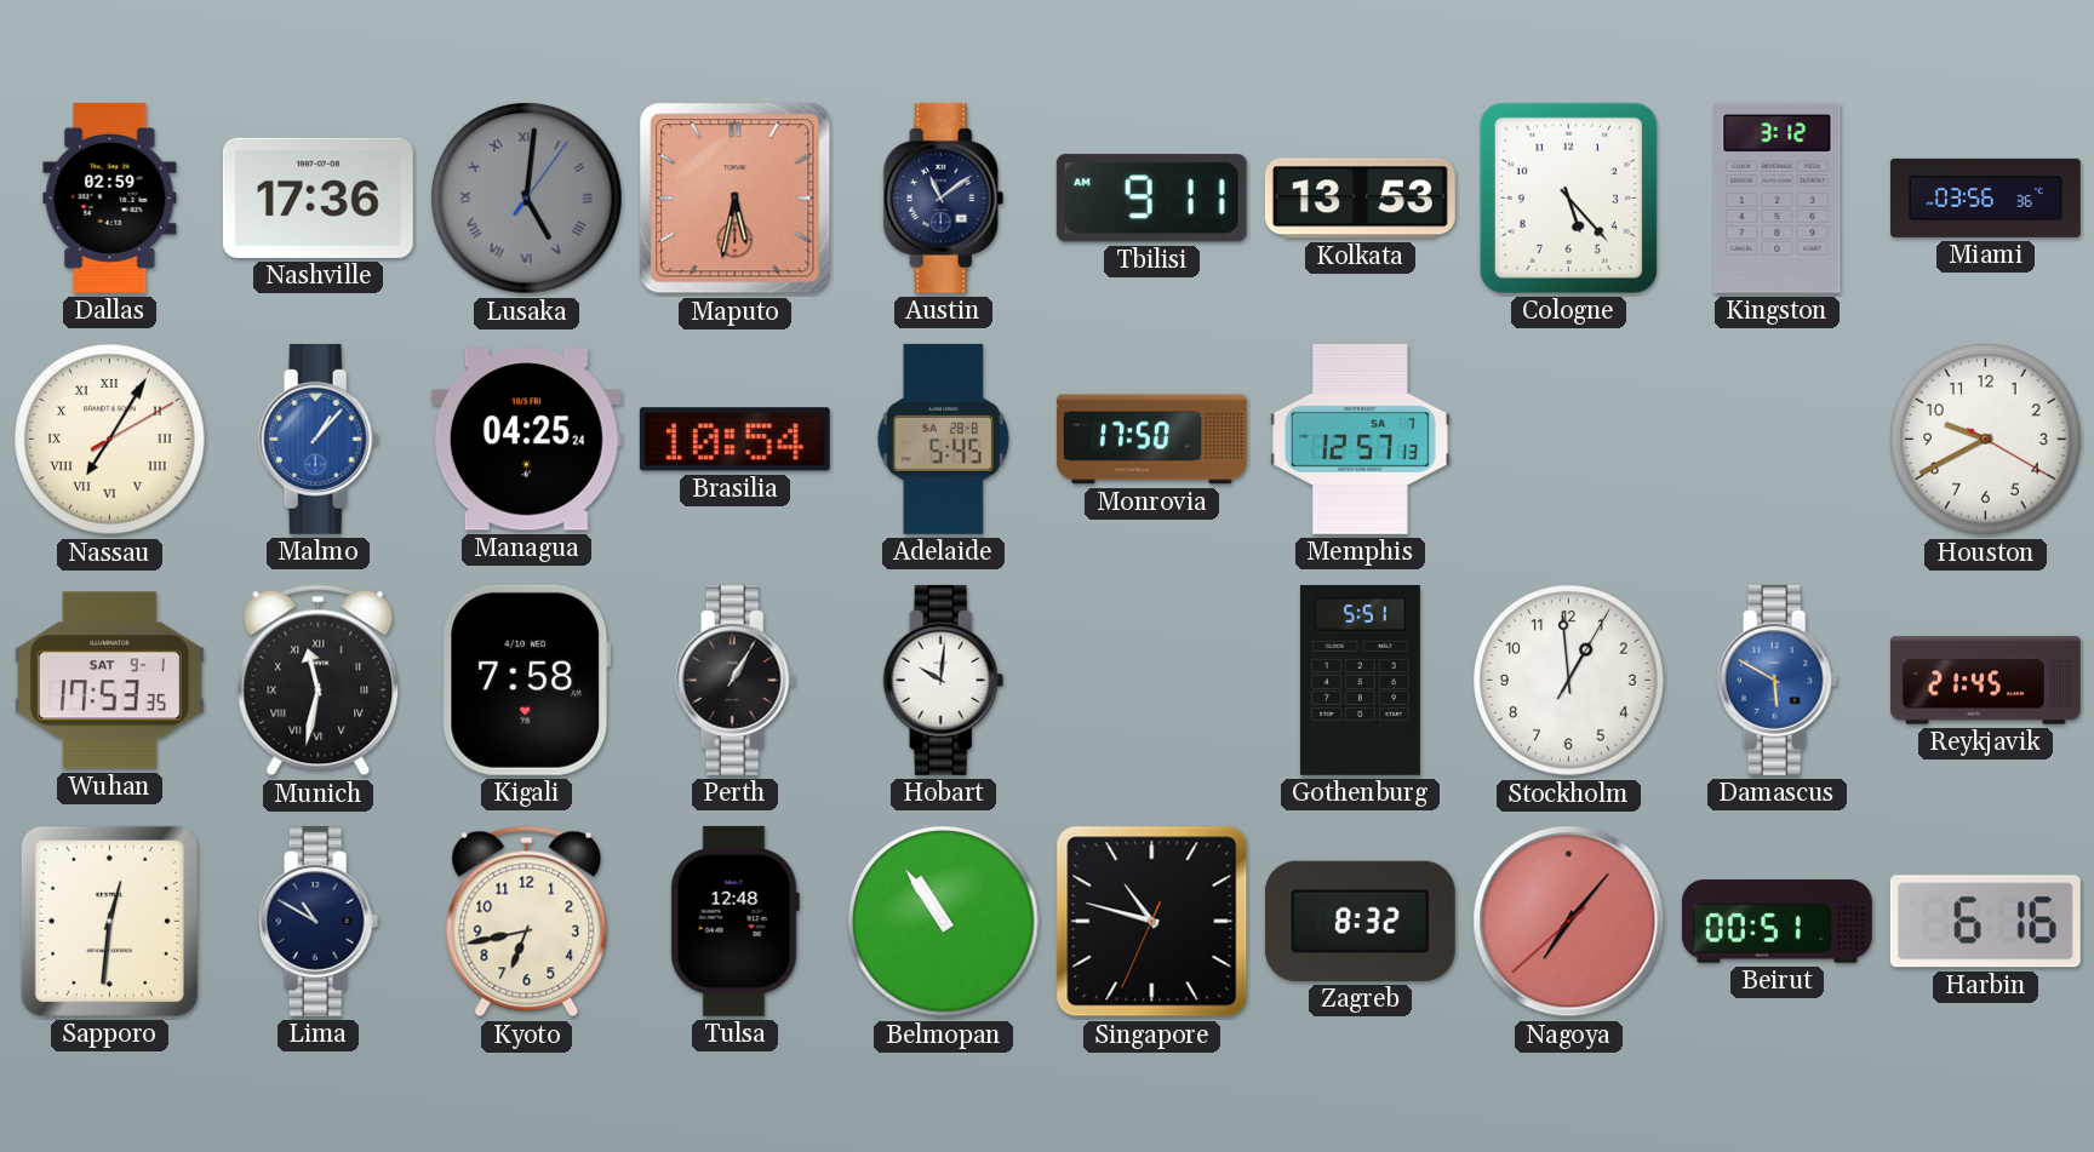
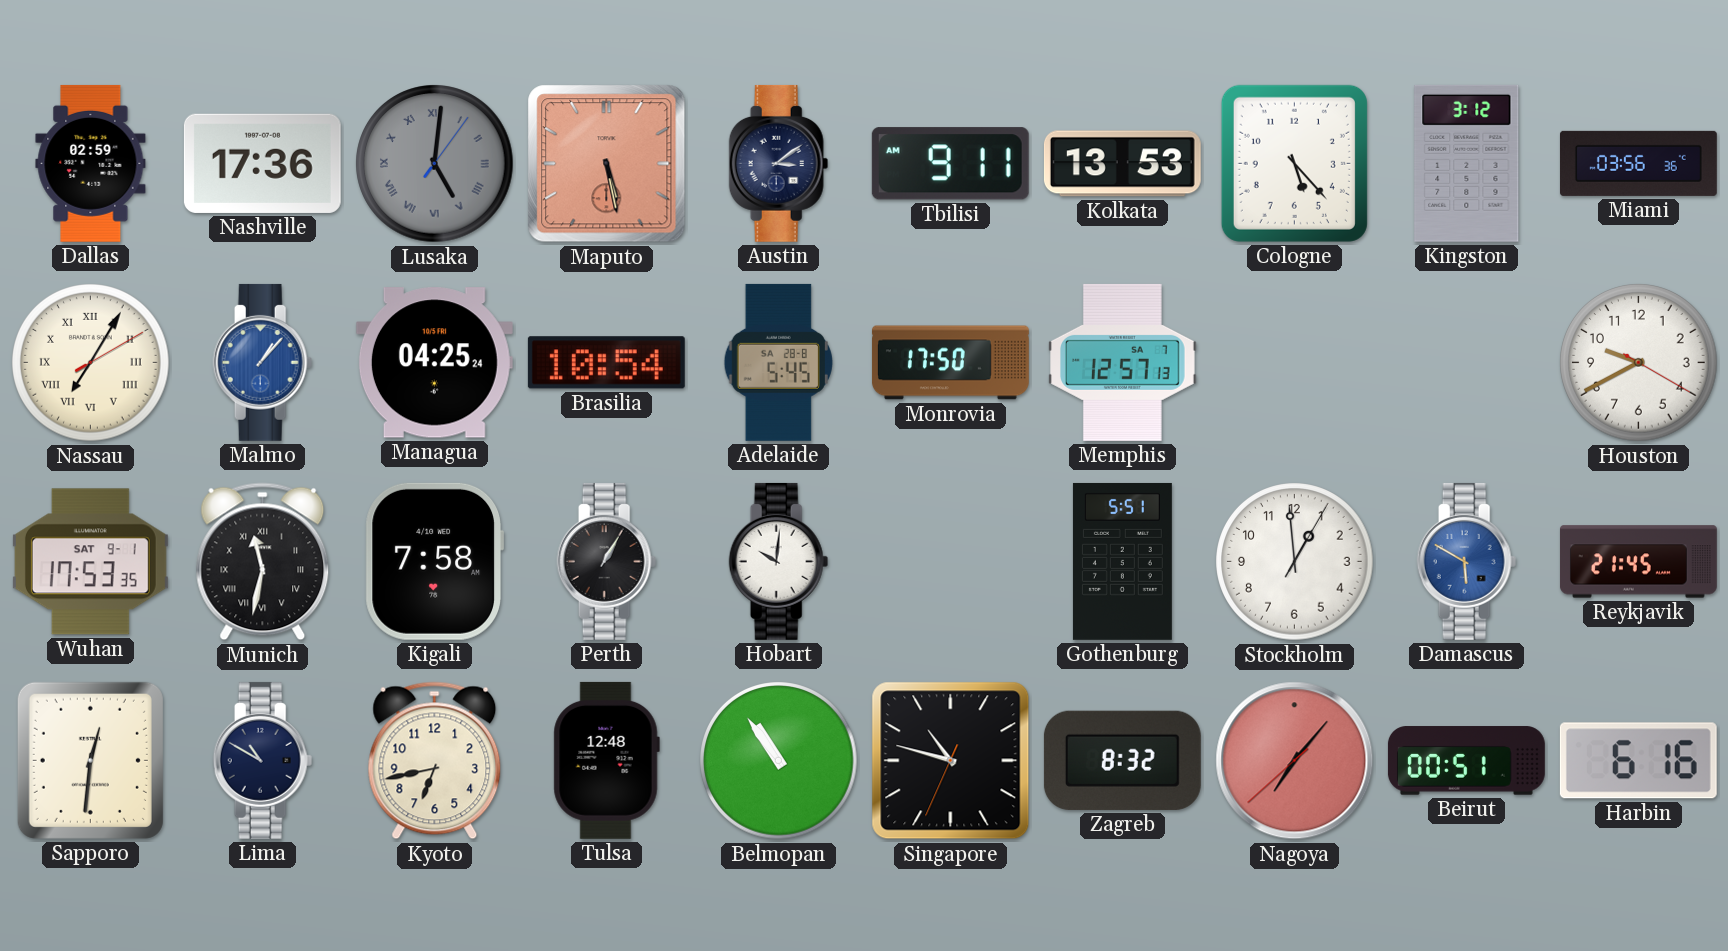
Maputo: 5:32 -> 5:28
Austin: 11:09 -> 3:09
